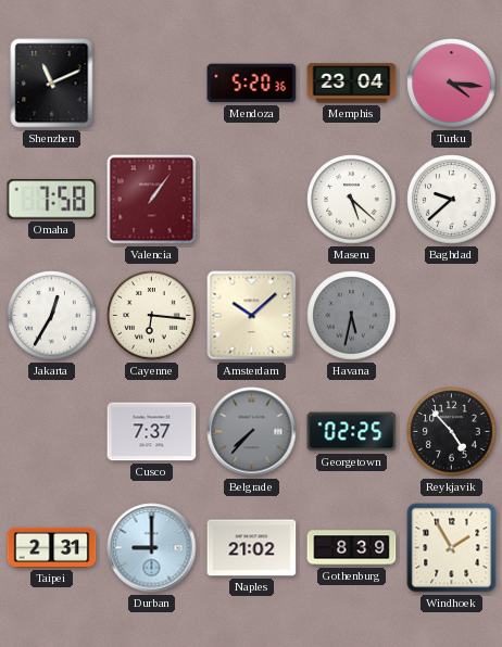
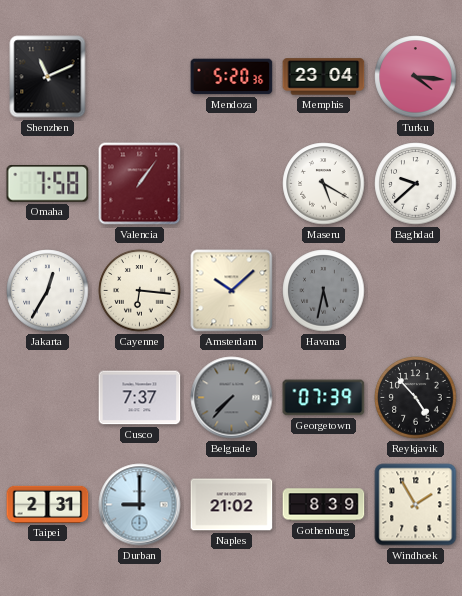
Maseru: 5:22 -> 5:20
Georgetown: 02:25 -> 07:39
